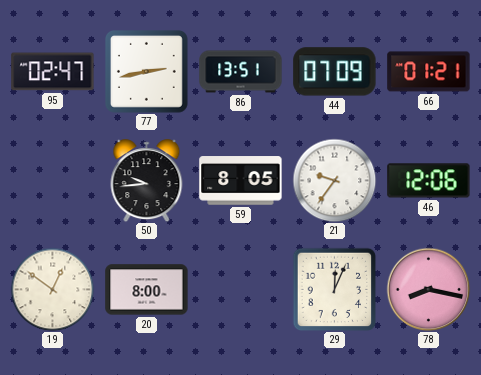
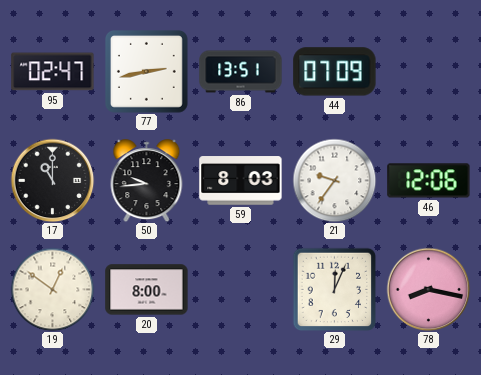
66: 01:21 -> none
17: none -> 11:00
59: 8:05 -> 8:03
